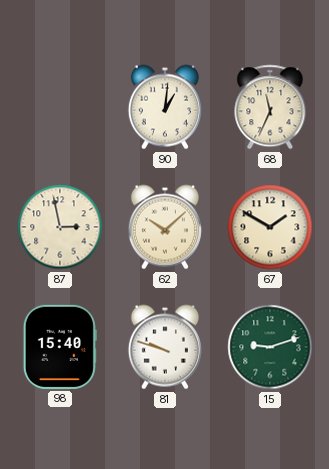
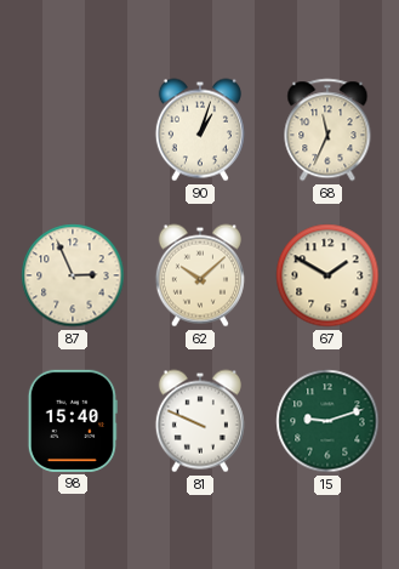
90: 1:01 -> 1:03
87: 2:58 -> 2:56
81: 9:48 -> 9:49
